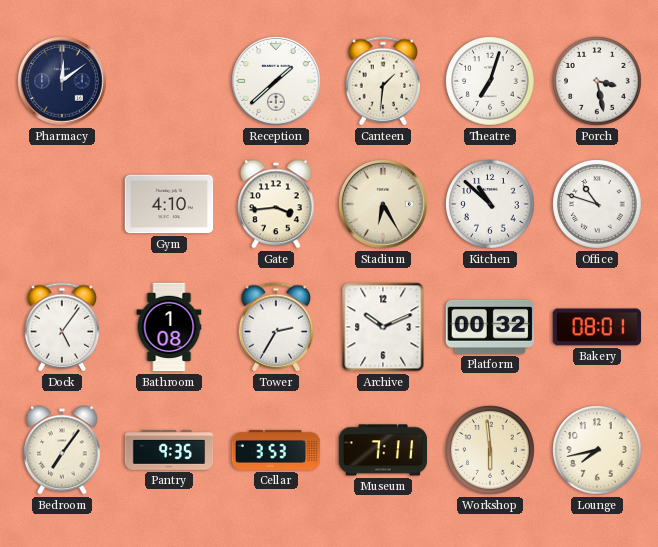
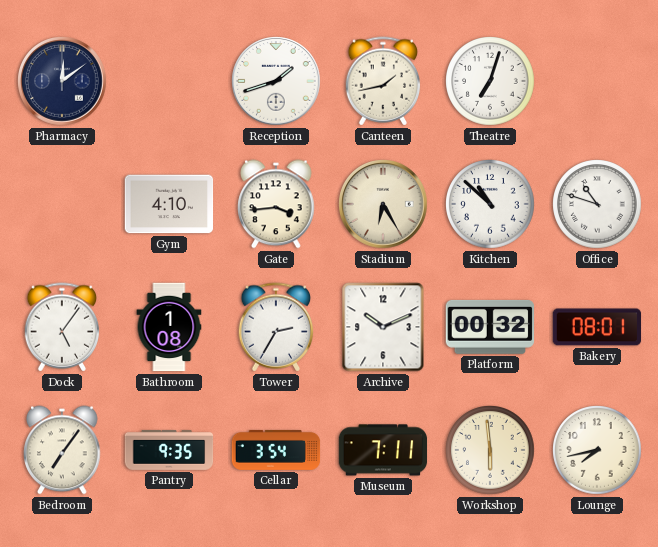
Reception: 1:38 -> 1:42
Canteen: 1:31 -> 1:43
Porch: 3:28 -> none
Cellar: 3:53 -> 3:54
